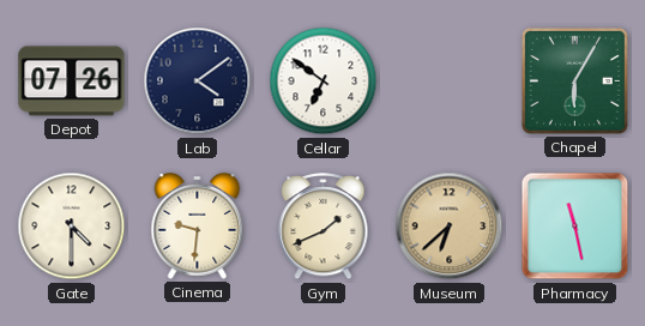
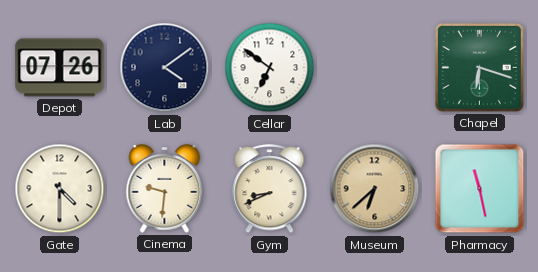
Chapel: 6:05 -> 6:18
Gym: 1:41 -> 8:41
